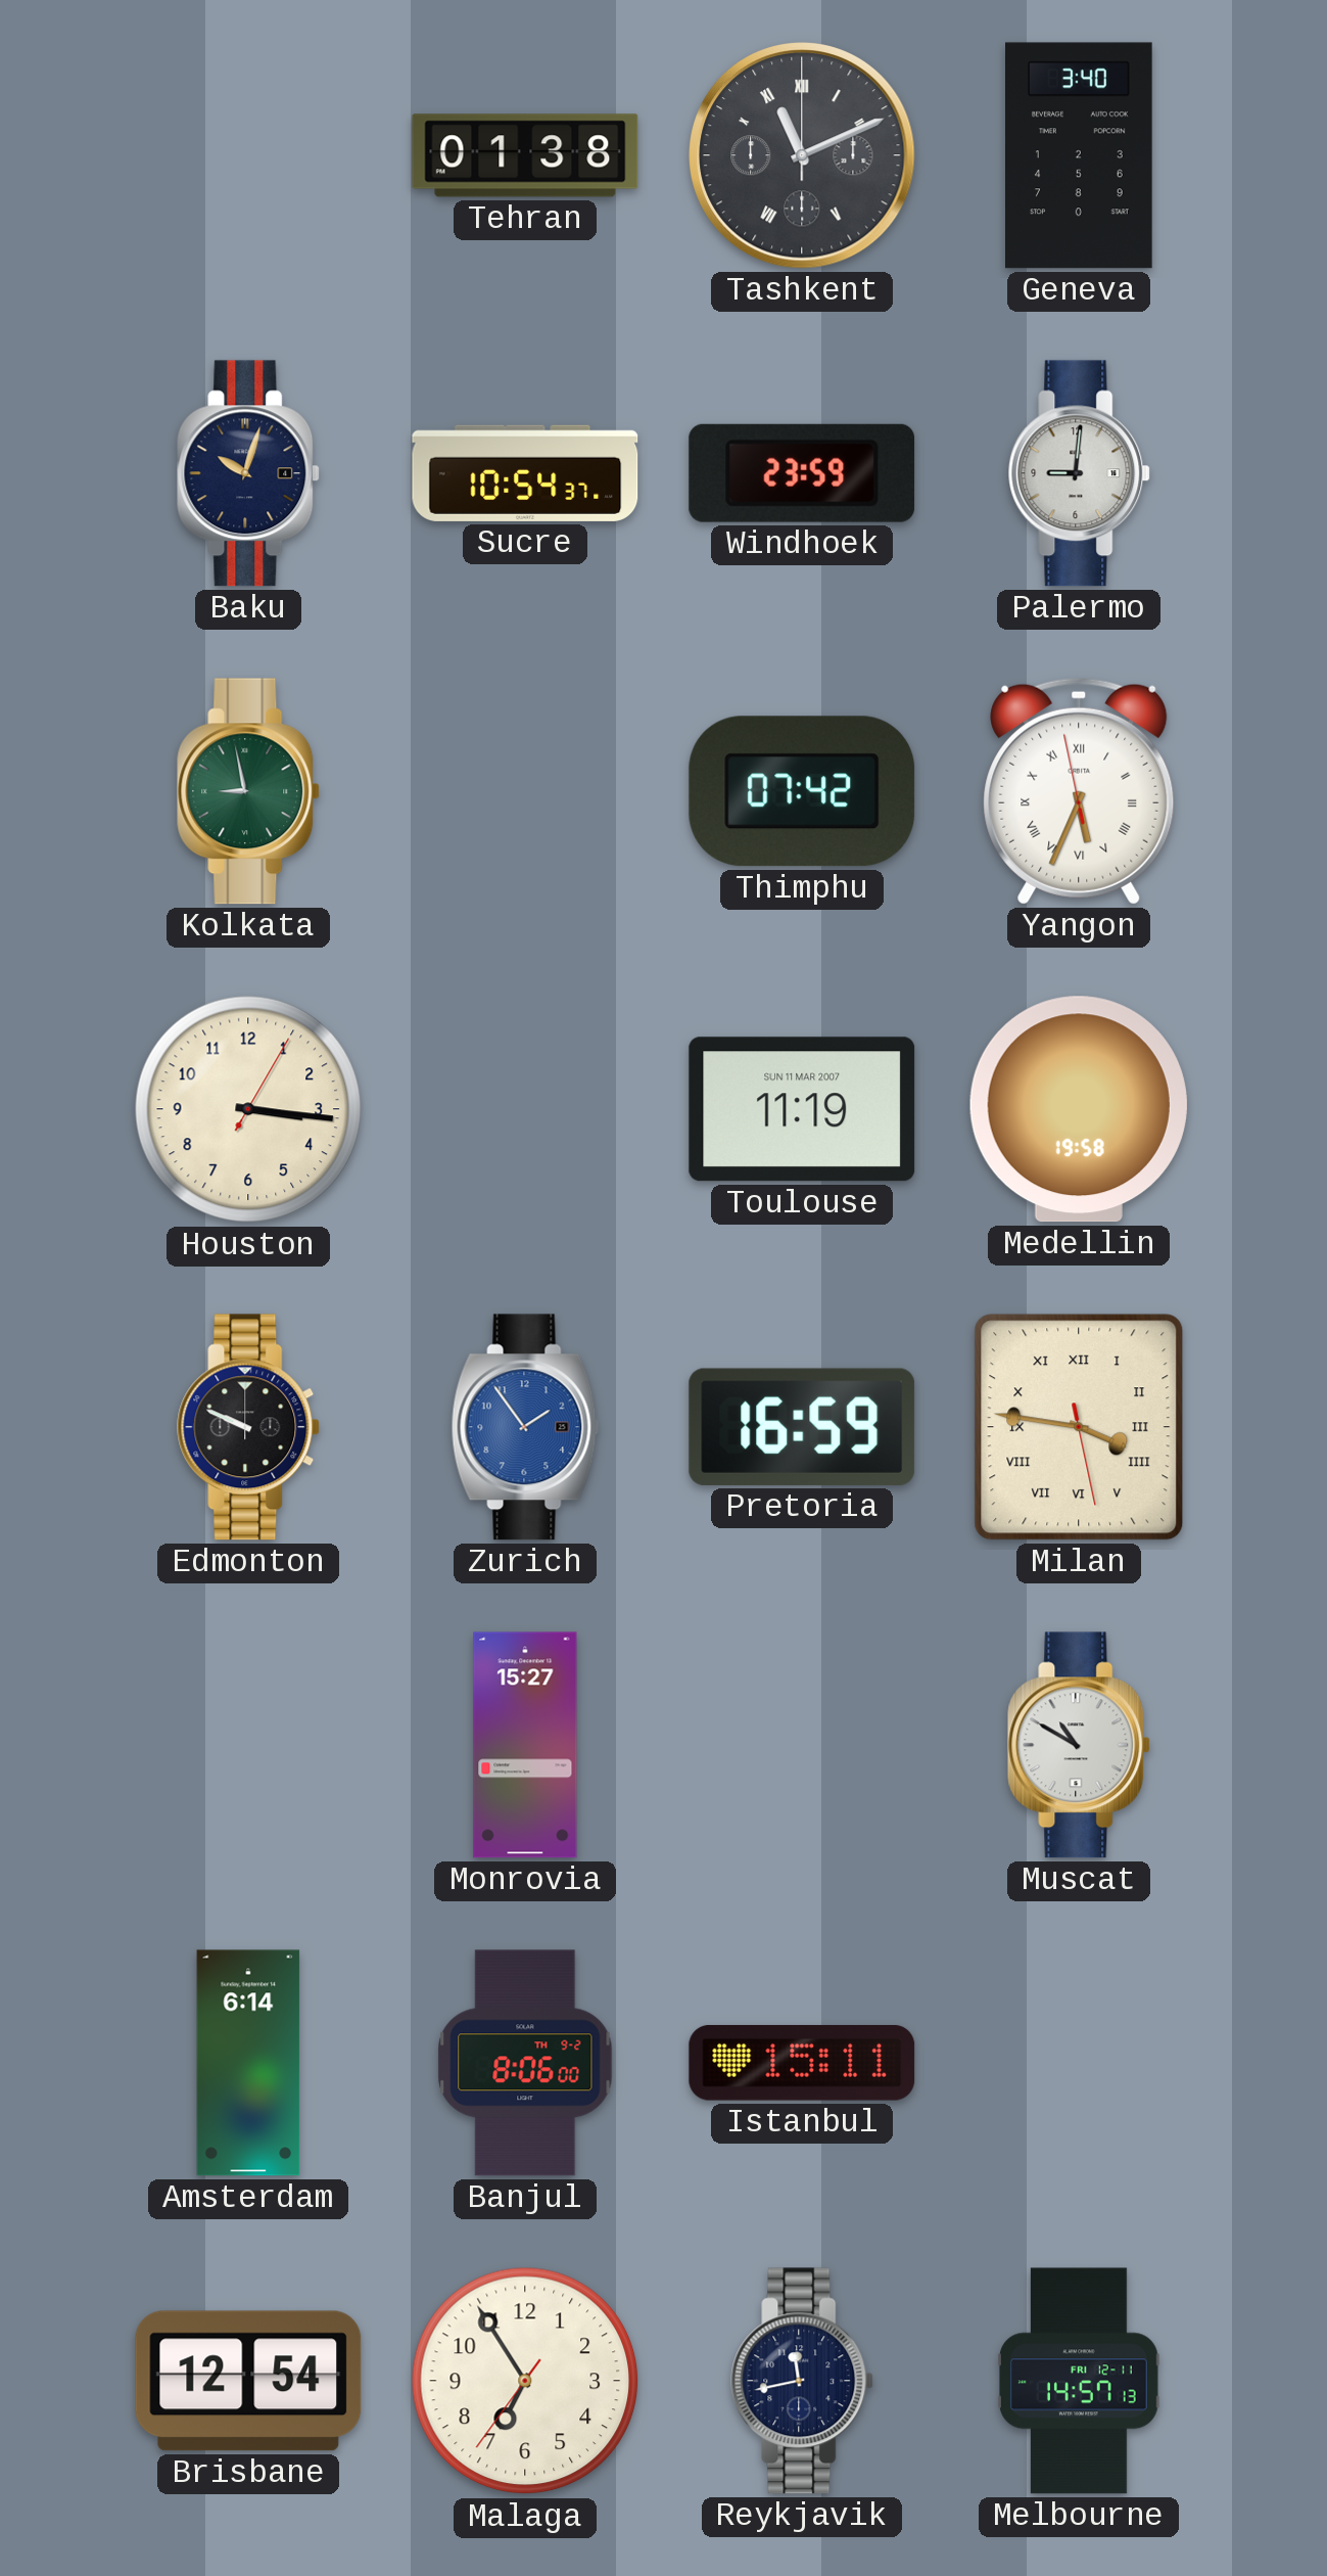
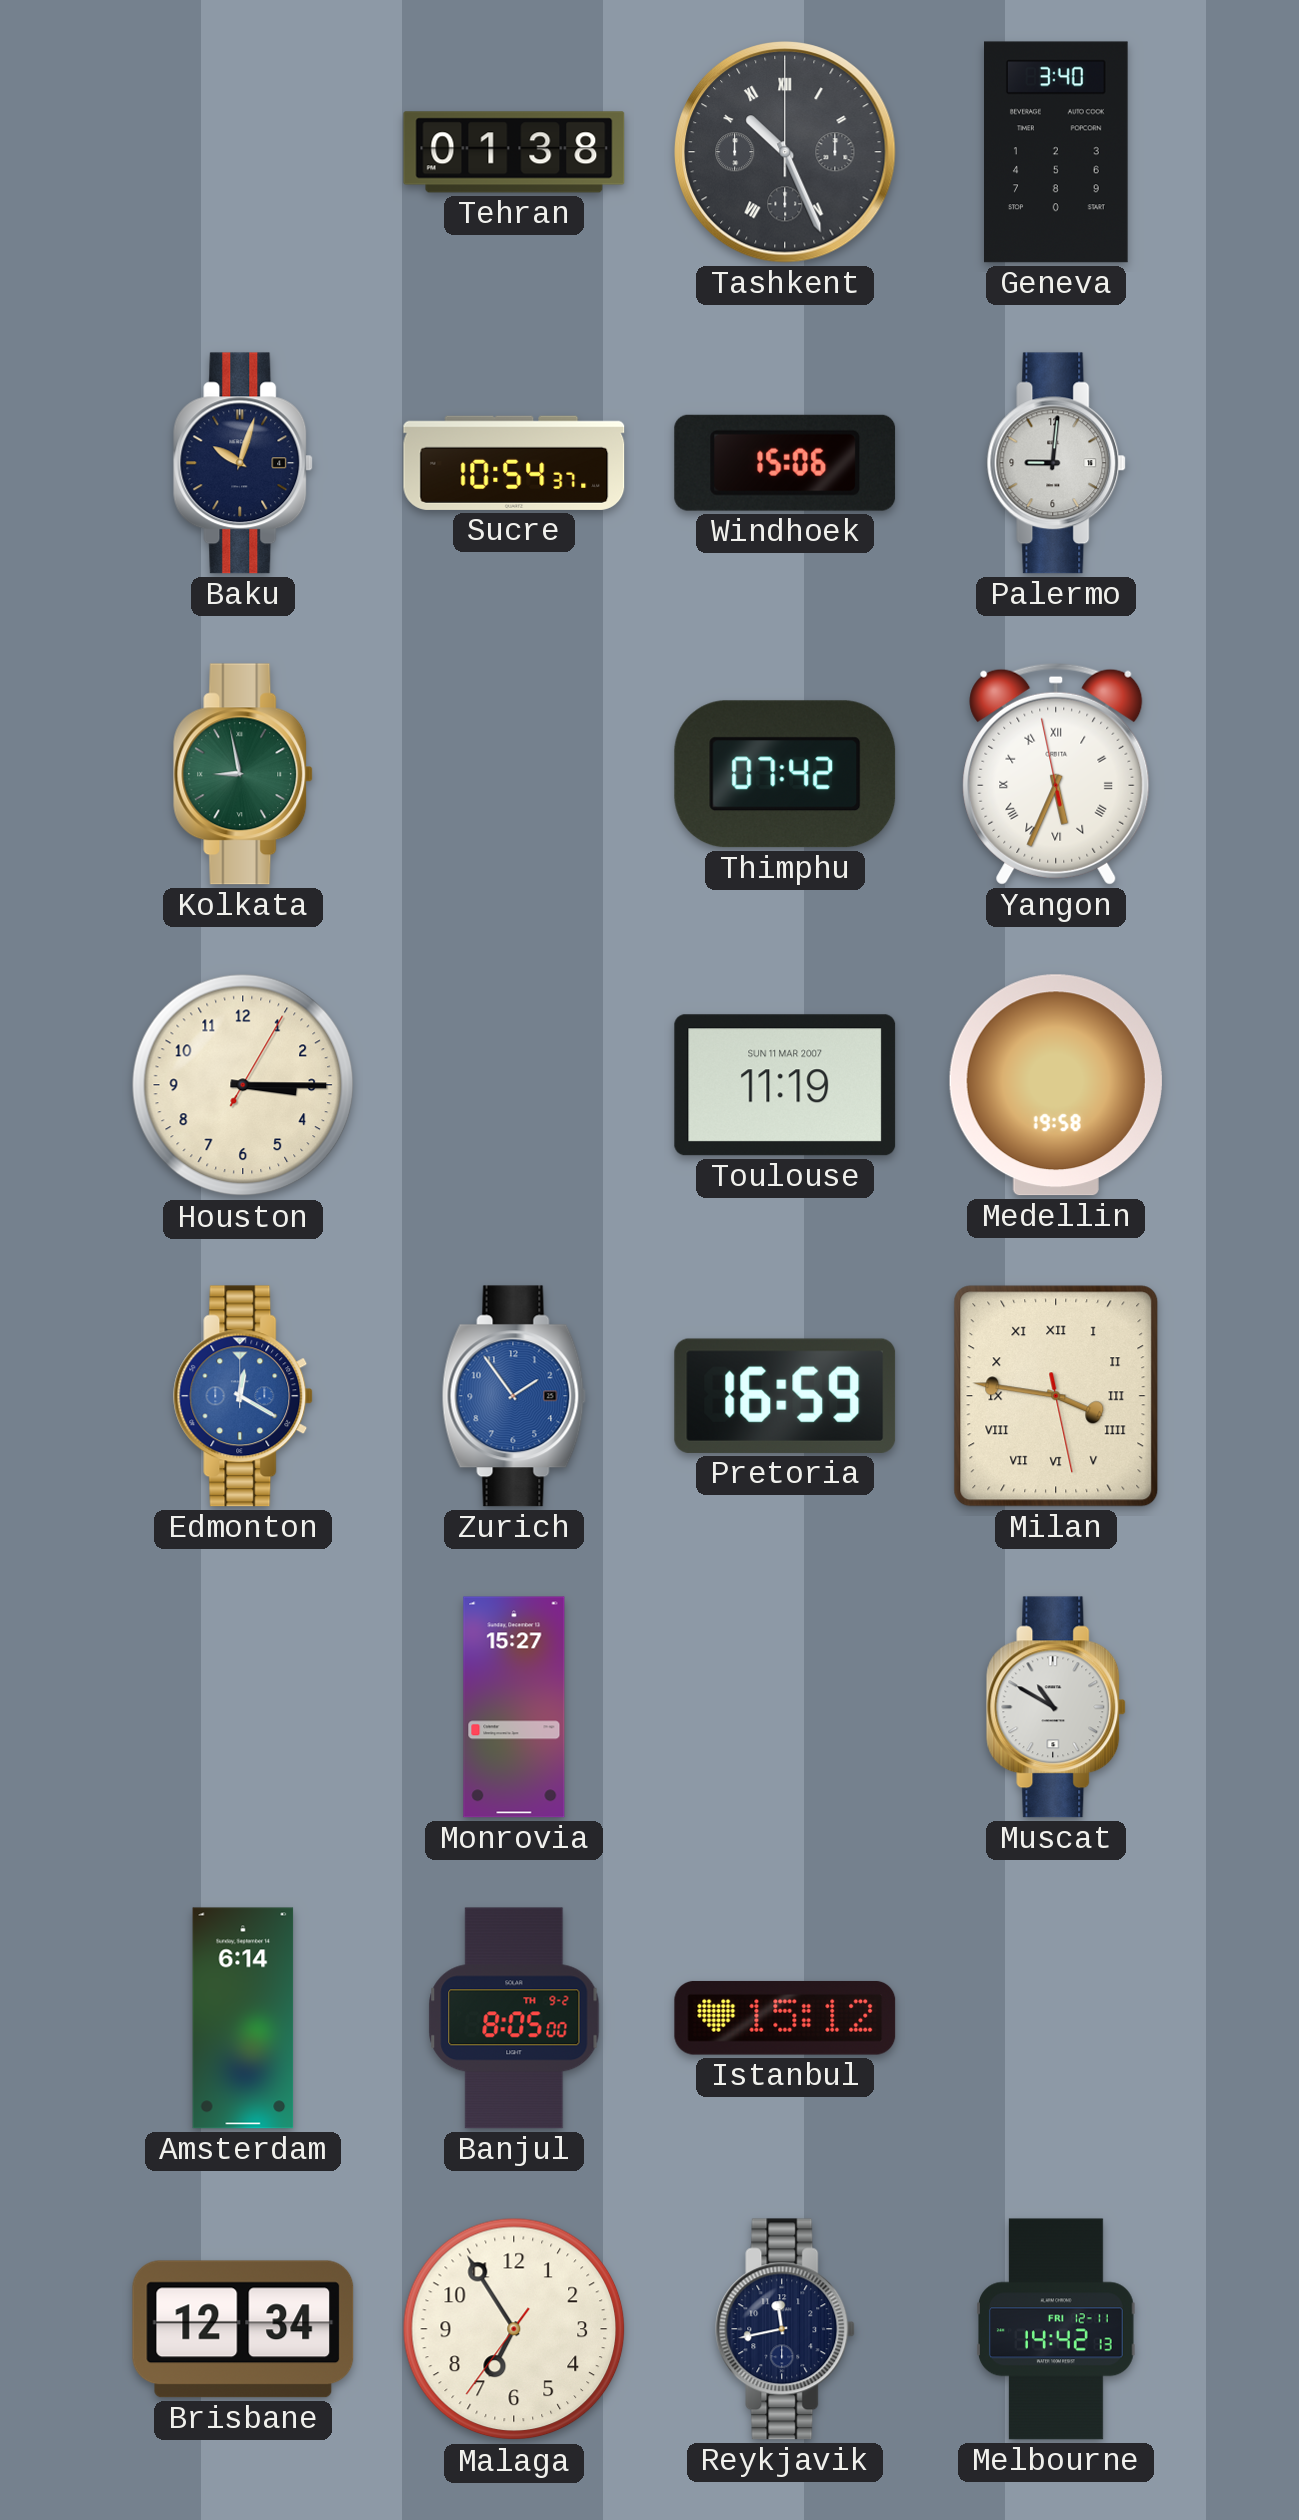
Tashkent: 11:11 -> 10:26
Windhoek: 23:59 -> 15:06
Houston: 3:16 -> 3:15
Edmonton: 9:49 -> 12:20
Edmonton dial: black -> blue
Banjul: 8:06 -> 8:05
Istanbul: 15:11 -> 15:12
Brisbane: 12:54 -> 12:34
Melbourne: 14:57 -> 14:42
